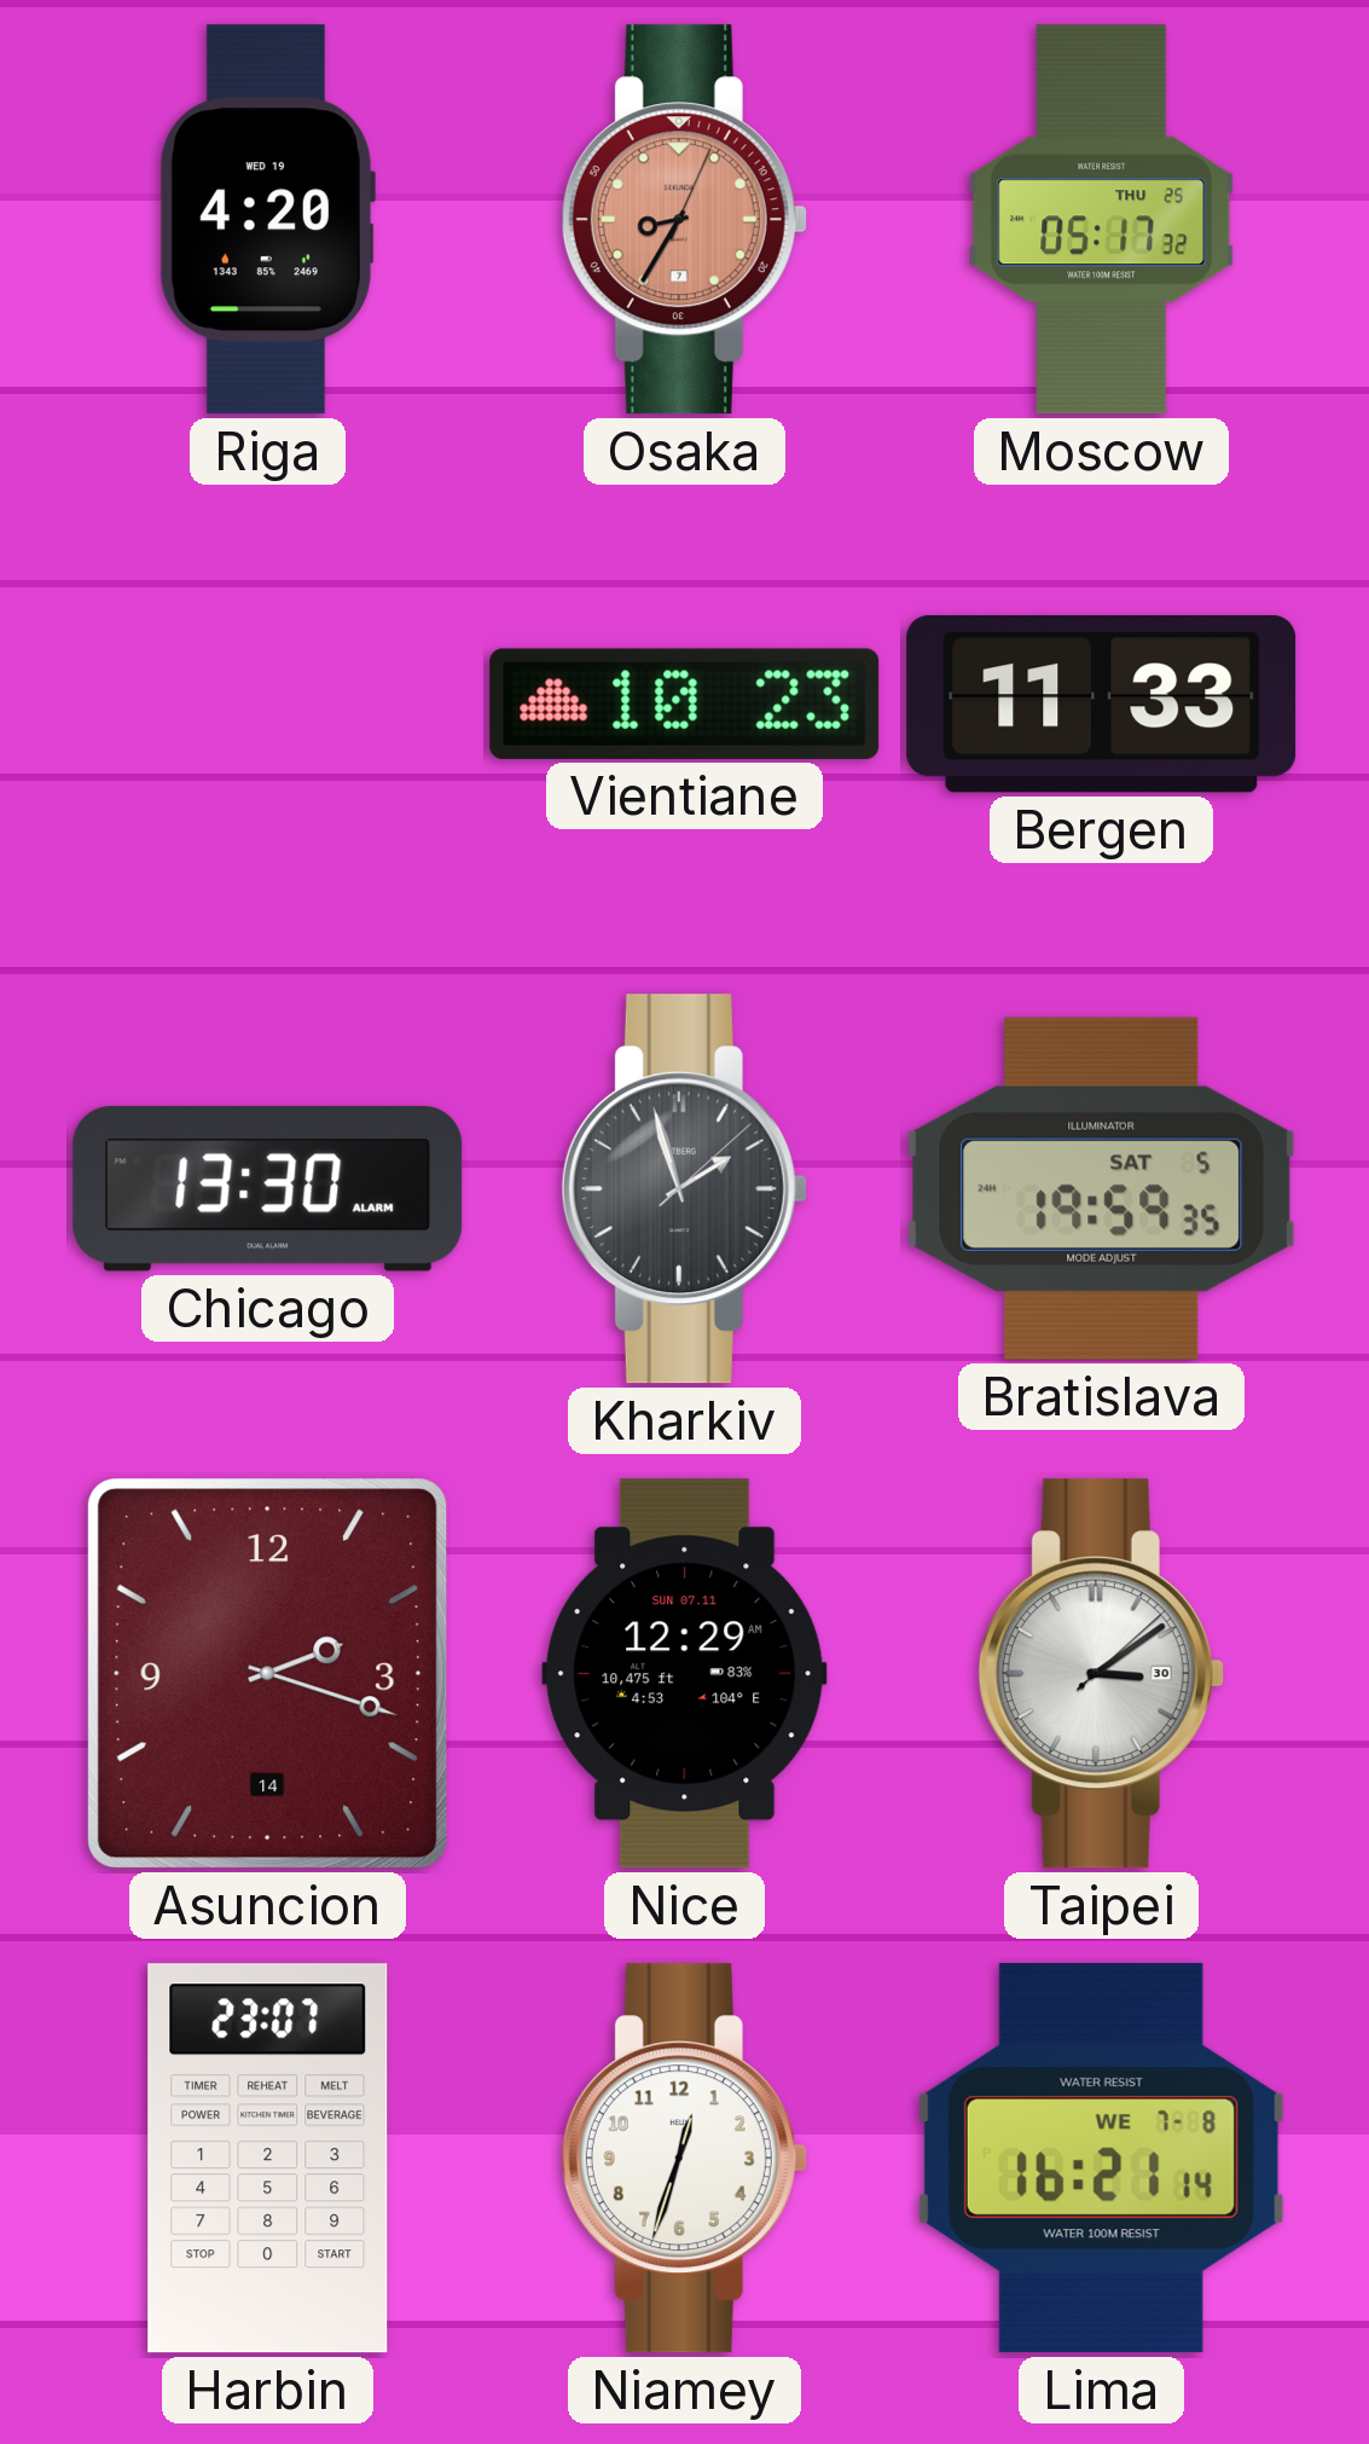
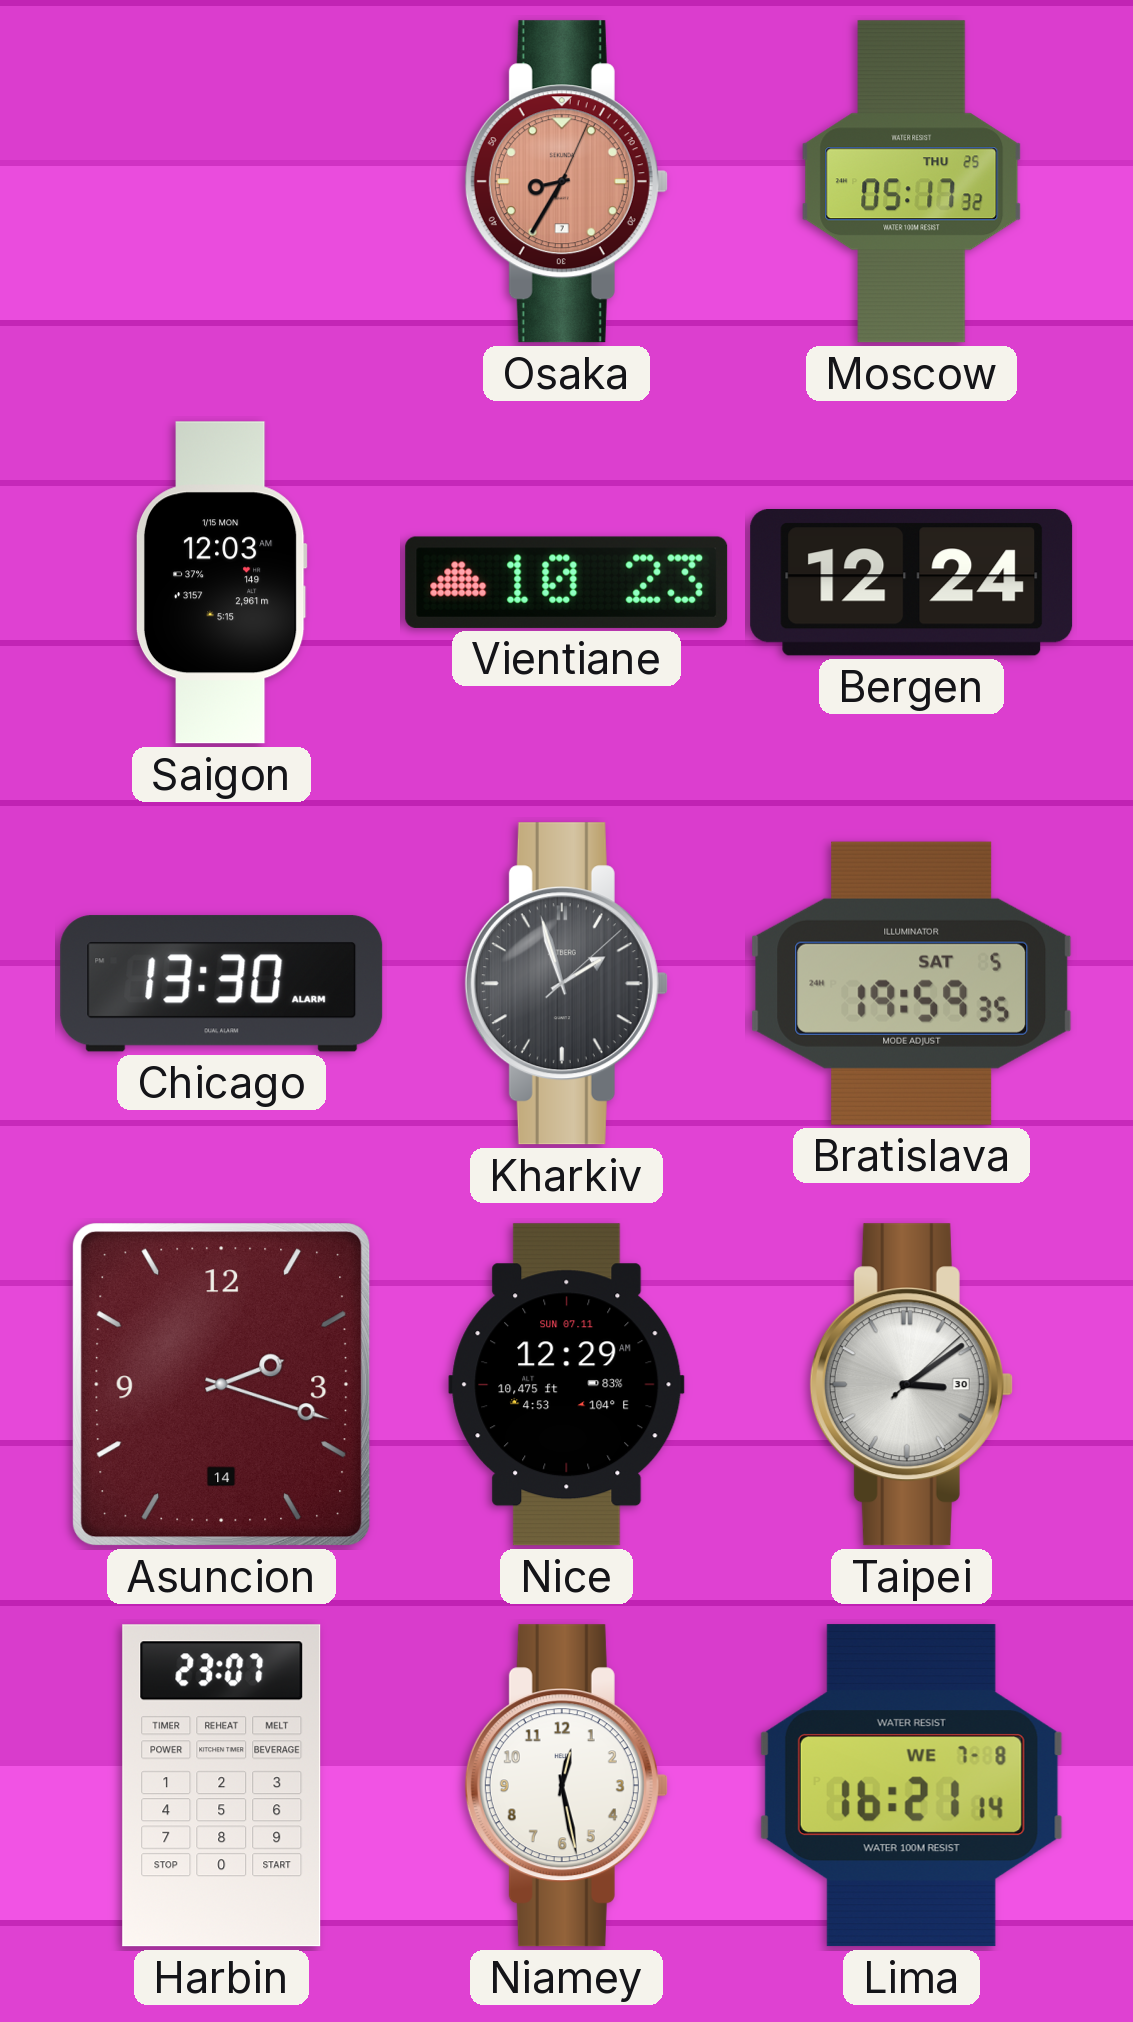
Riga: 4:20 -> none
Saigon: none -> 12:03
Bergen: 11:33 -> 12:24
Niamey: 12:33 -> 12:28
